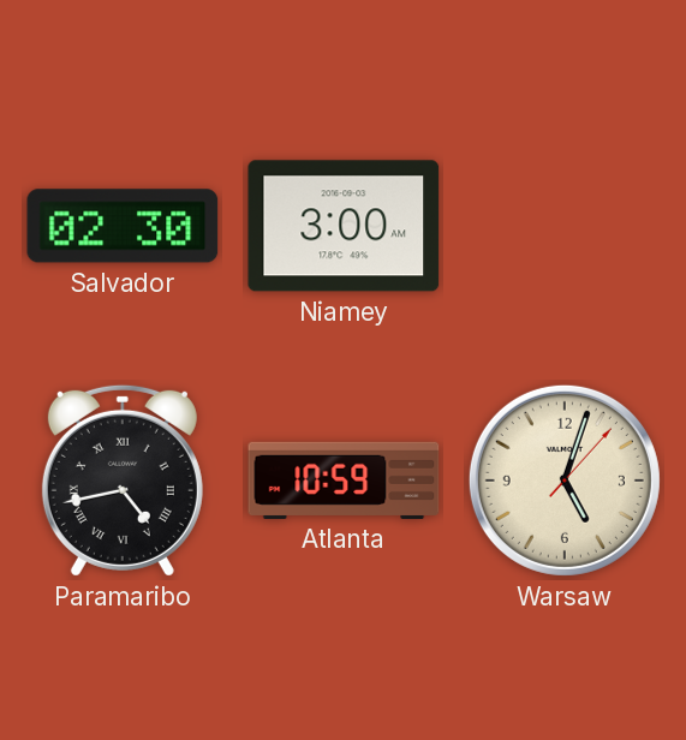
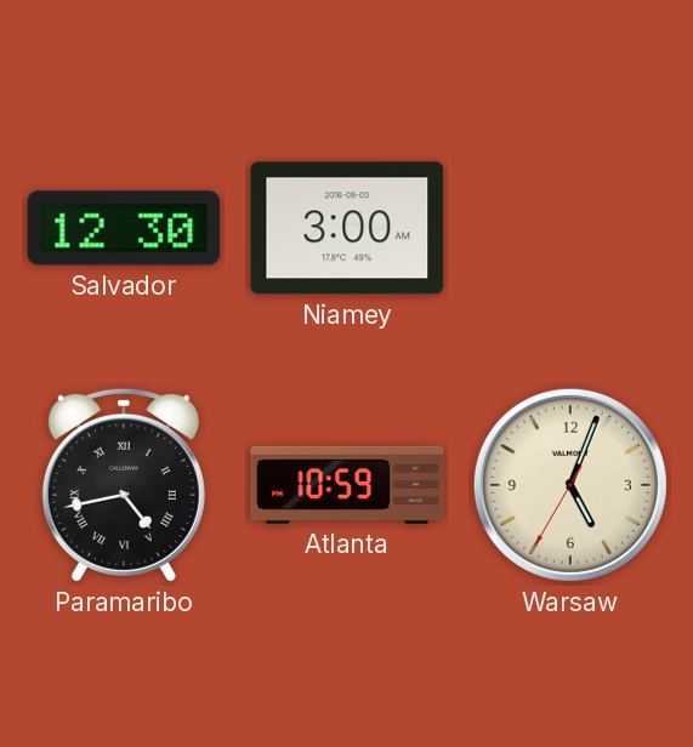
Salvador: 02:30 -> 12:30
Warsaw: 5:03:07 -> 5:03:35
